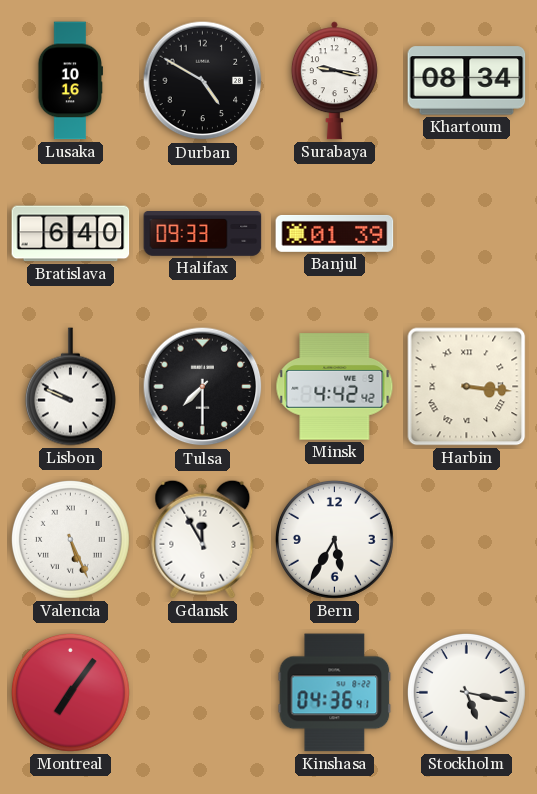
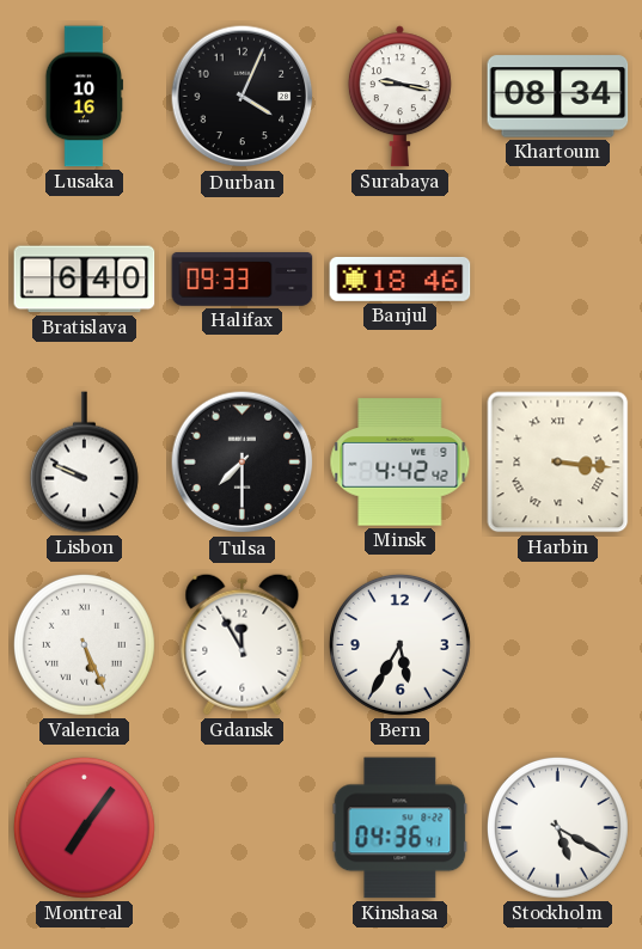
Durban: 4:50 -> 4:04
Banjul: 01:39 -> 18:46
Stockholm: 5:17 -> 5:20
